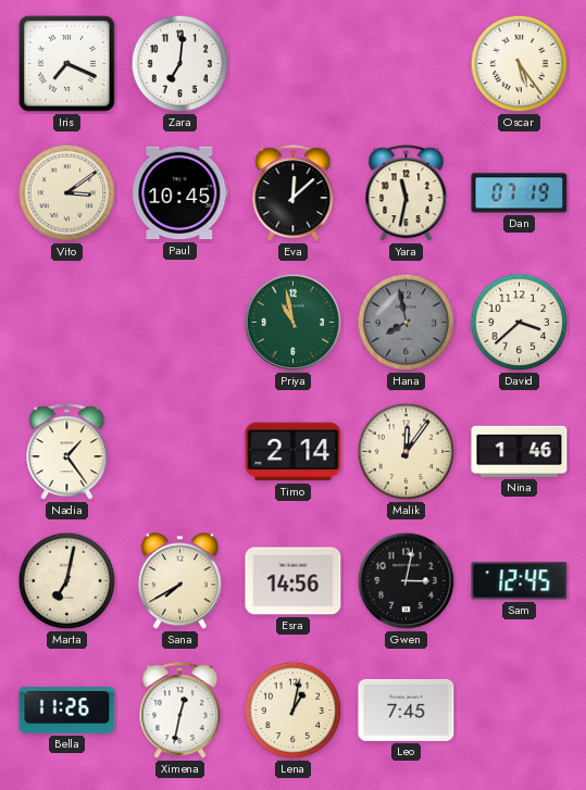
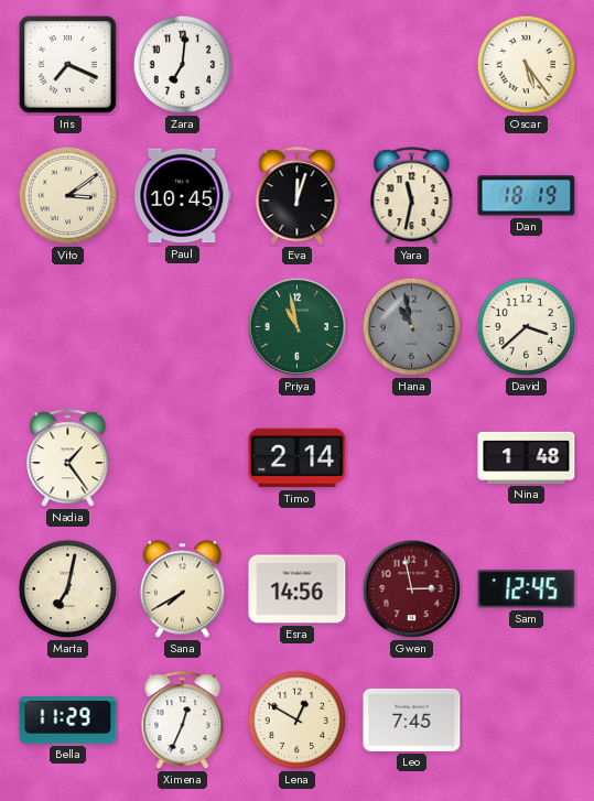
Eva: 12:08 -> 12:03
Dan: 07:19 -> 18:19
Hana: 7:58 -> 10:58
Malik: 12:06 -> none
Nina: 1:46 -> 1:48
Gwen: 3:02 -> 2:58
Gwen dial: black -> burgundy
Bella: 11:26 -> 11:29
Ximena: 12:32 -> 12:34
Lena: 1:02 -> 12:50
